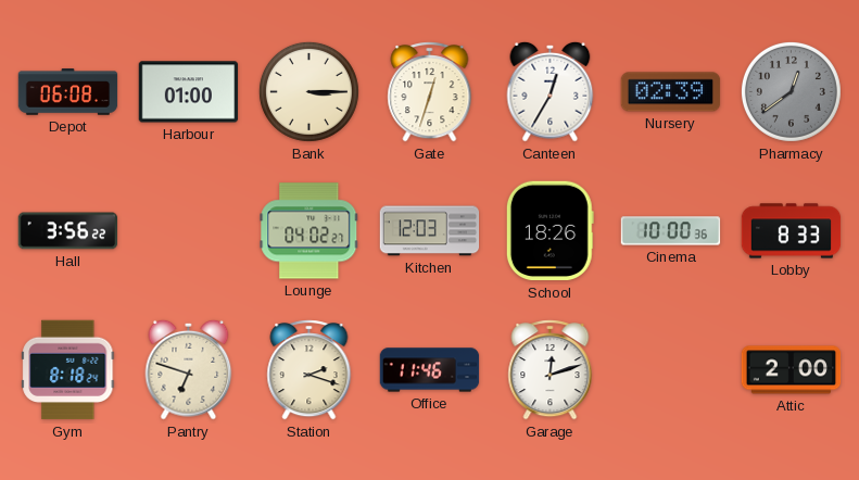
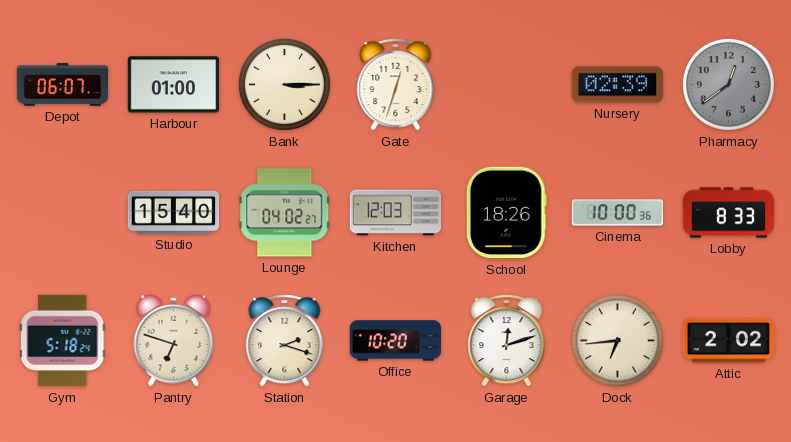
Depot: 06:08 -> 06:07
Canteen: 12:35 -> none
Hall: 3:56 -> none
Studio: none -> 15:40
Gym: 8:18 -> 5:18
Office: 11:46 -> 10:20
Dock: none -> 6:44
Attic: 2:00 -> 2:02
